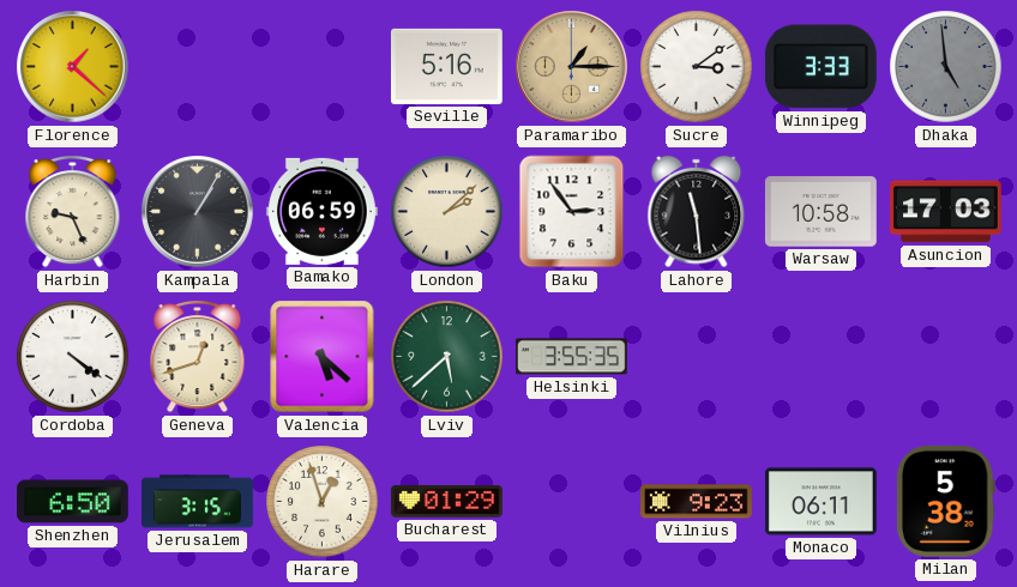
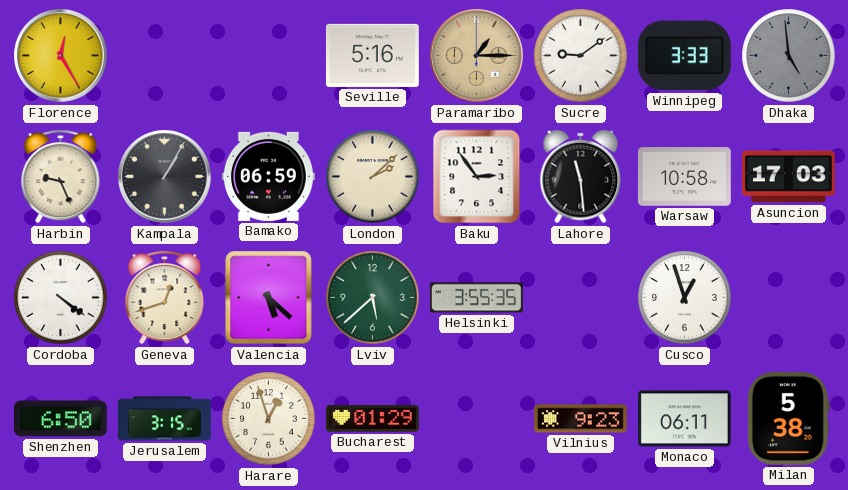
Florence: 1:22 -> 12:25
Sucre: 3:09 -> 9:09
Cusco: none -> 12:57
